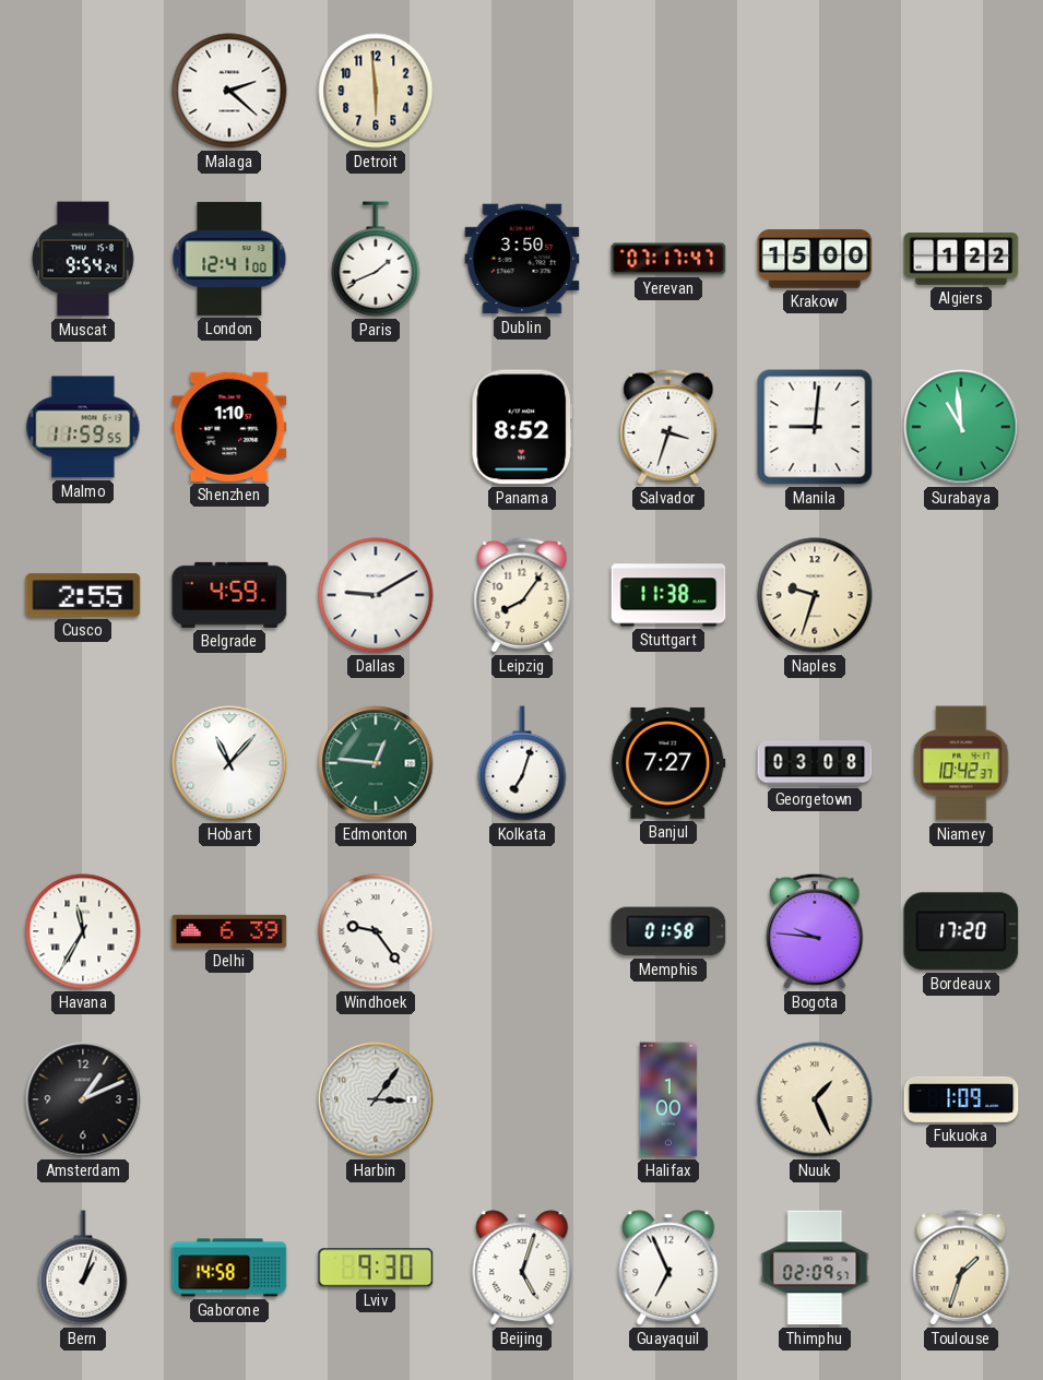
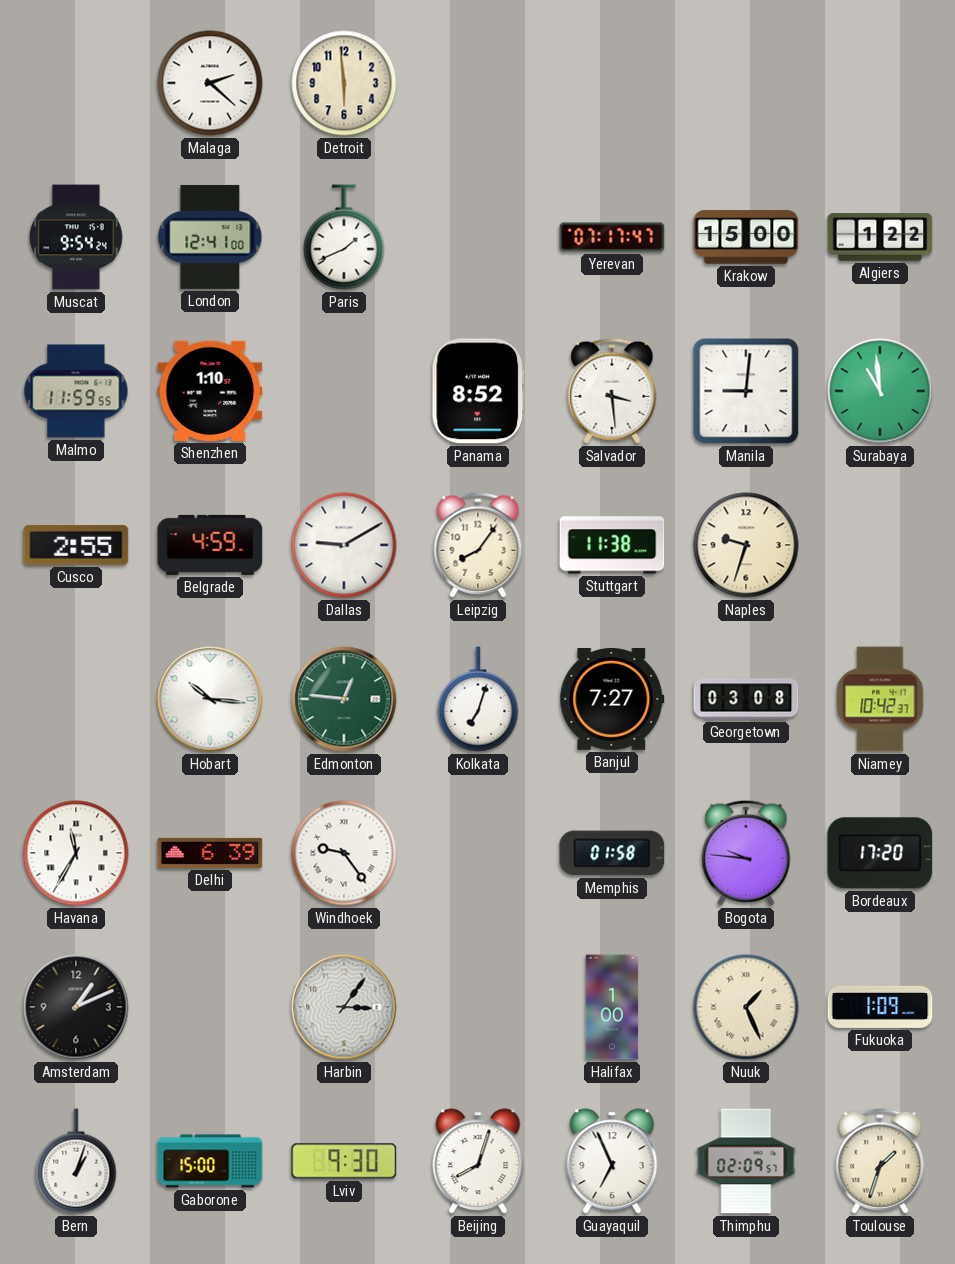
Dublin: 3:50 -> none
Salvador: 3:33 -> 3:29
Hobart: 11:07 -> 10:16
Gaborone: 14:58 -> 15:00
Beijing: 5:03 -> 8:03
